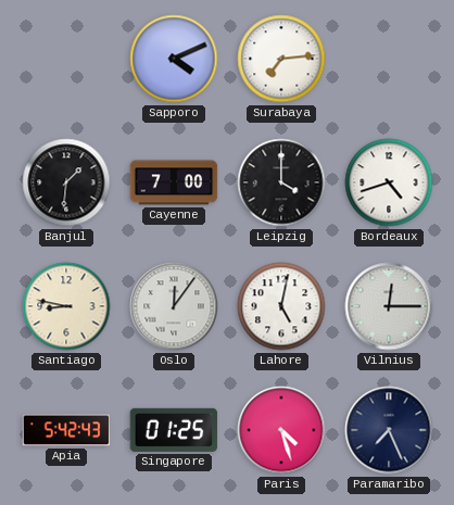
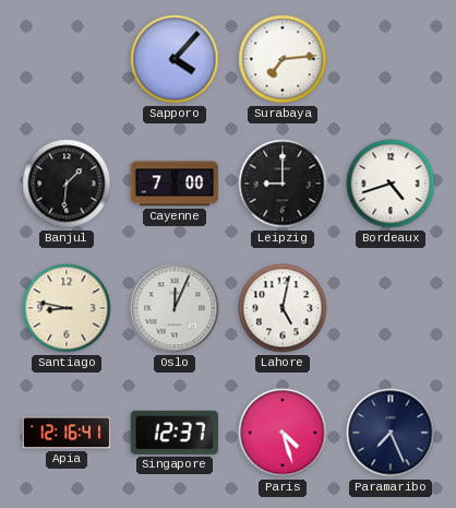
Sapporo: 4:11 -> 4:07
Leipzig: 4:00 -> 9:00
Oslo: 12:06 -> 12:04
Vilnius: 12:15 -> none
Apia: 5:42 -> 12:16
Singapore: 01:25 -> 12:37
